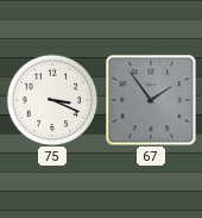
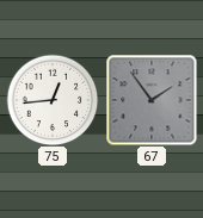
75: 3:19 -> 12:44
